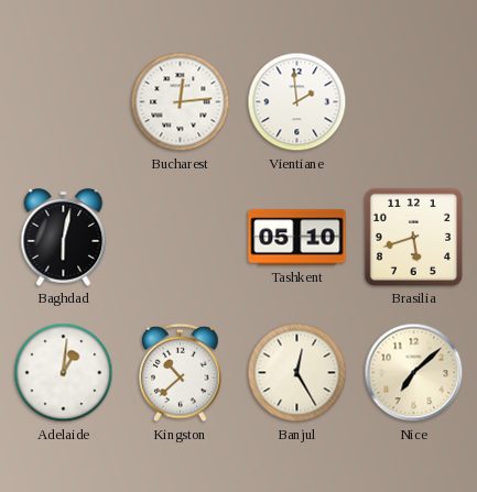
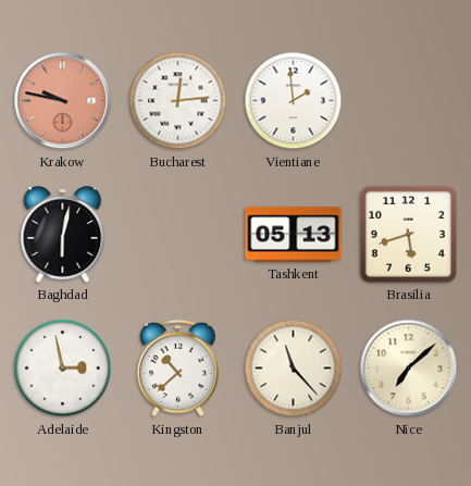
Krakow: none -> 9:47
Tashkent: 05:10 -> 05:13
Adelaide: 1:01 -> 2:58
Banjul: 12:25 -> 11:23
